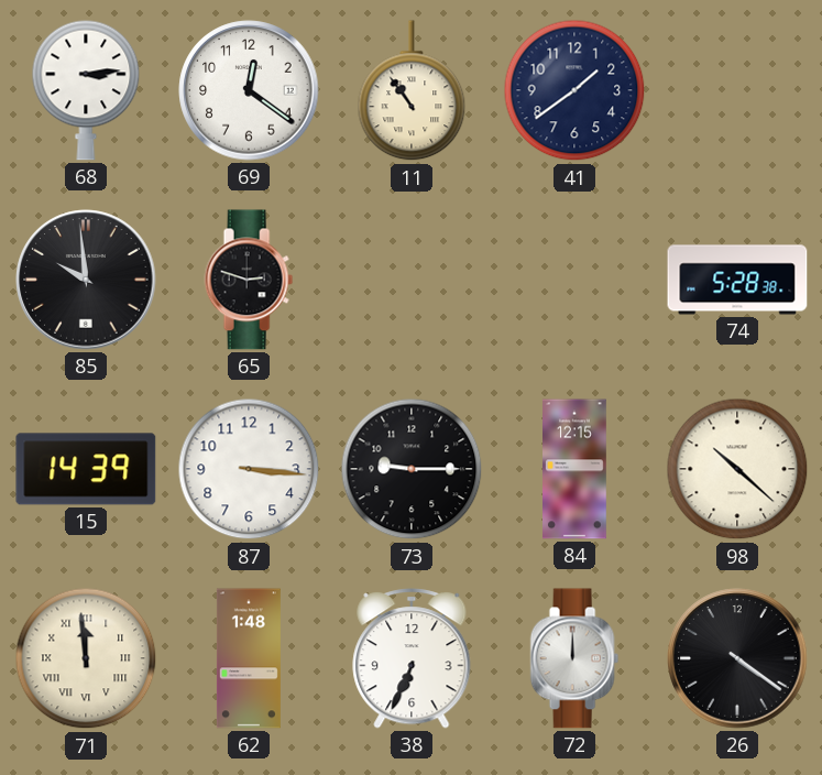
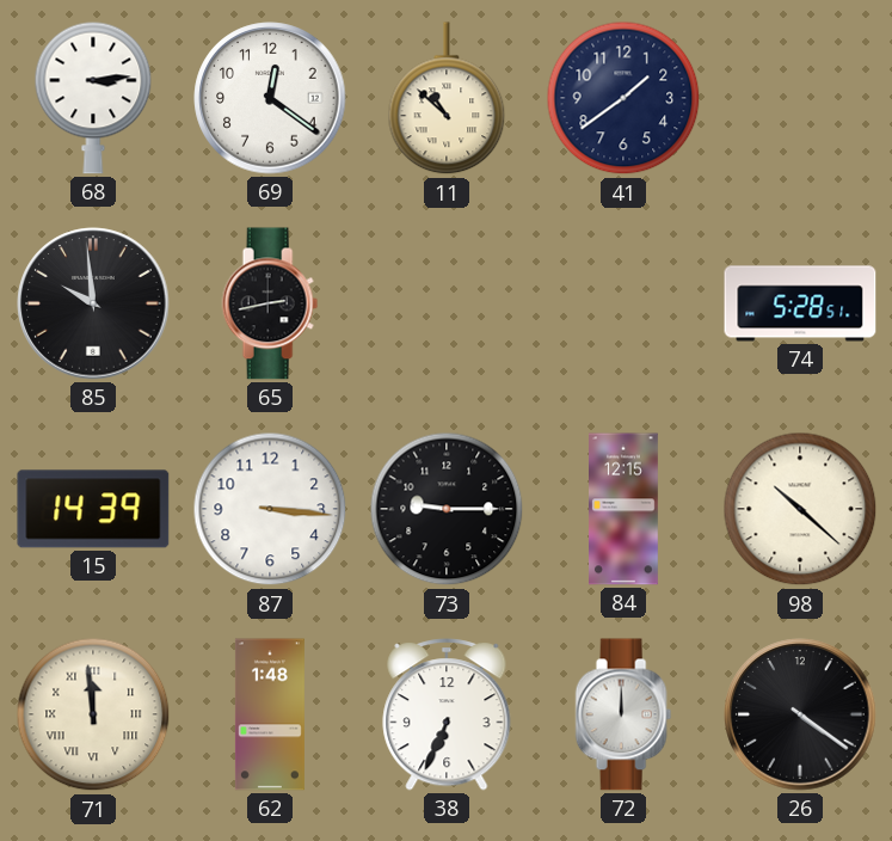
11: 10:54 -> 10:52
65: 2:48 -> 2:43
74: 5:28:38 -> 5:28:51
